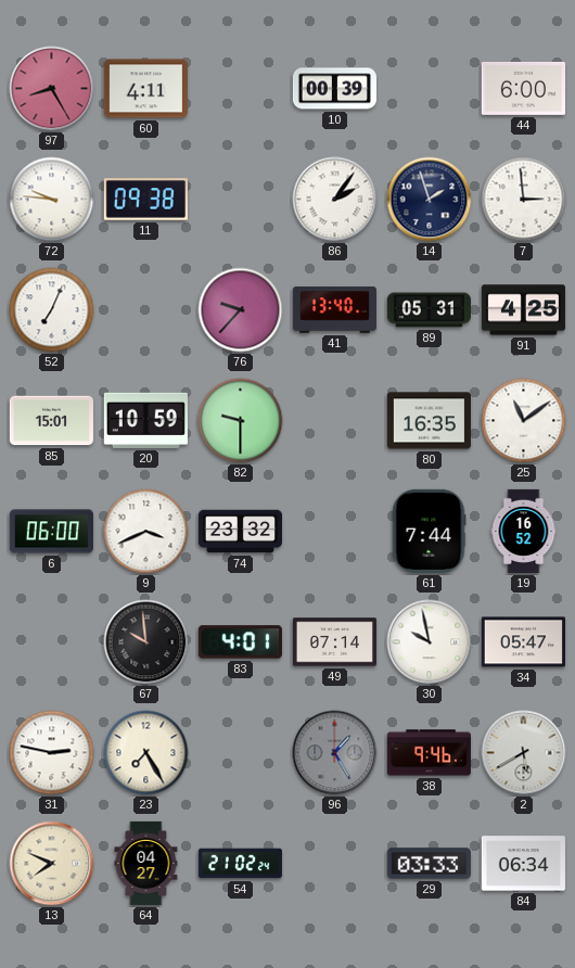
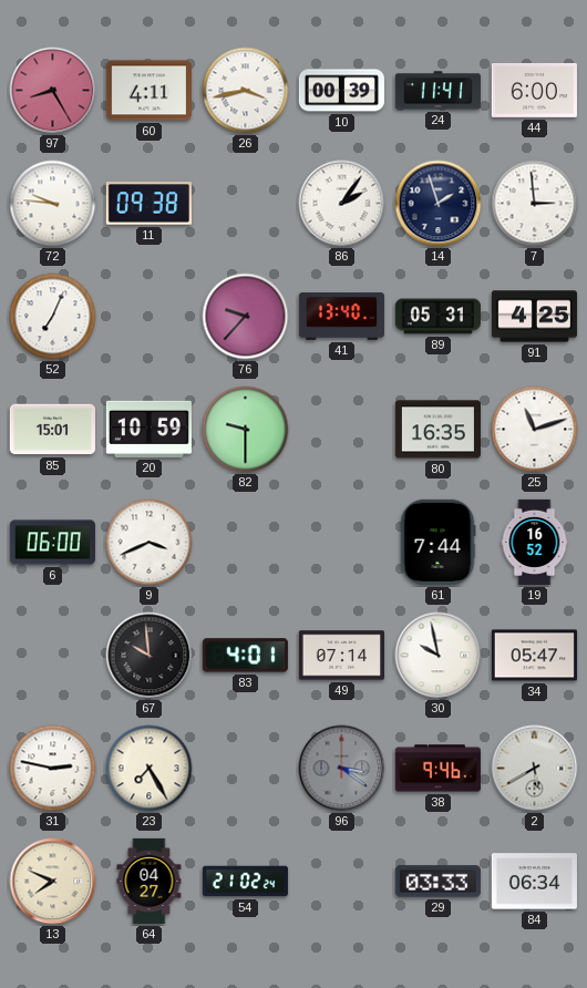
26: none -> 3:43
24: none -> 11:41
25: 11:09 -> 11:12
74: 23:32 -> none
96: 1:25 -> 3:21
